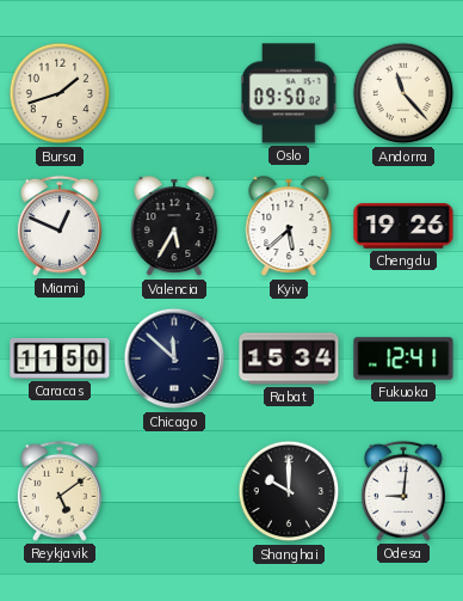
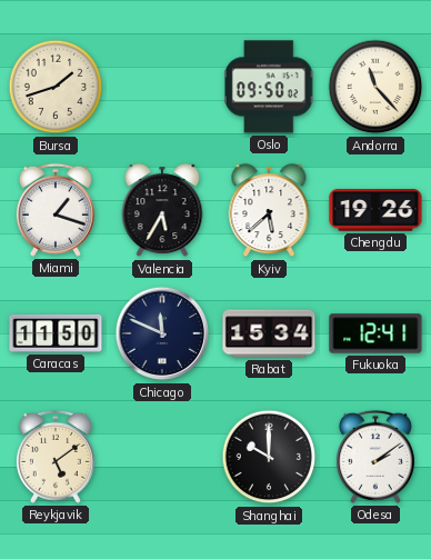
Miami: 12:49 -> 1:18
Chicago: 11:52 -> 11:49
Odesa: 9:01 -> 2:09
